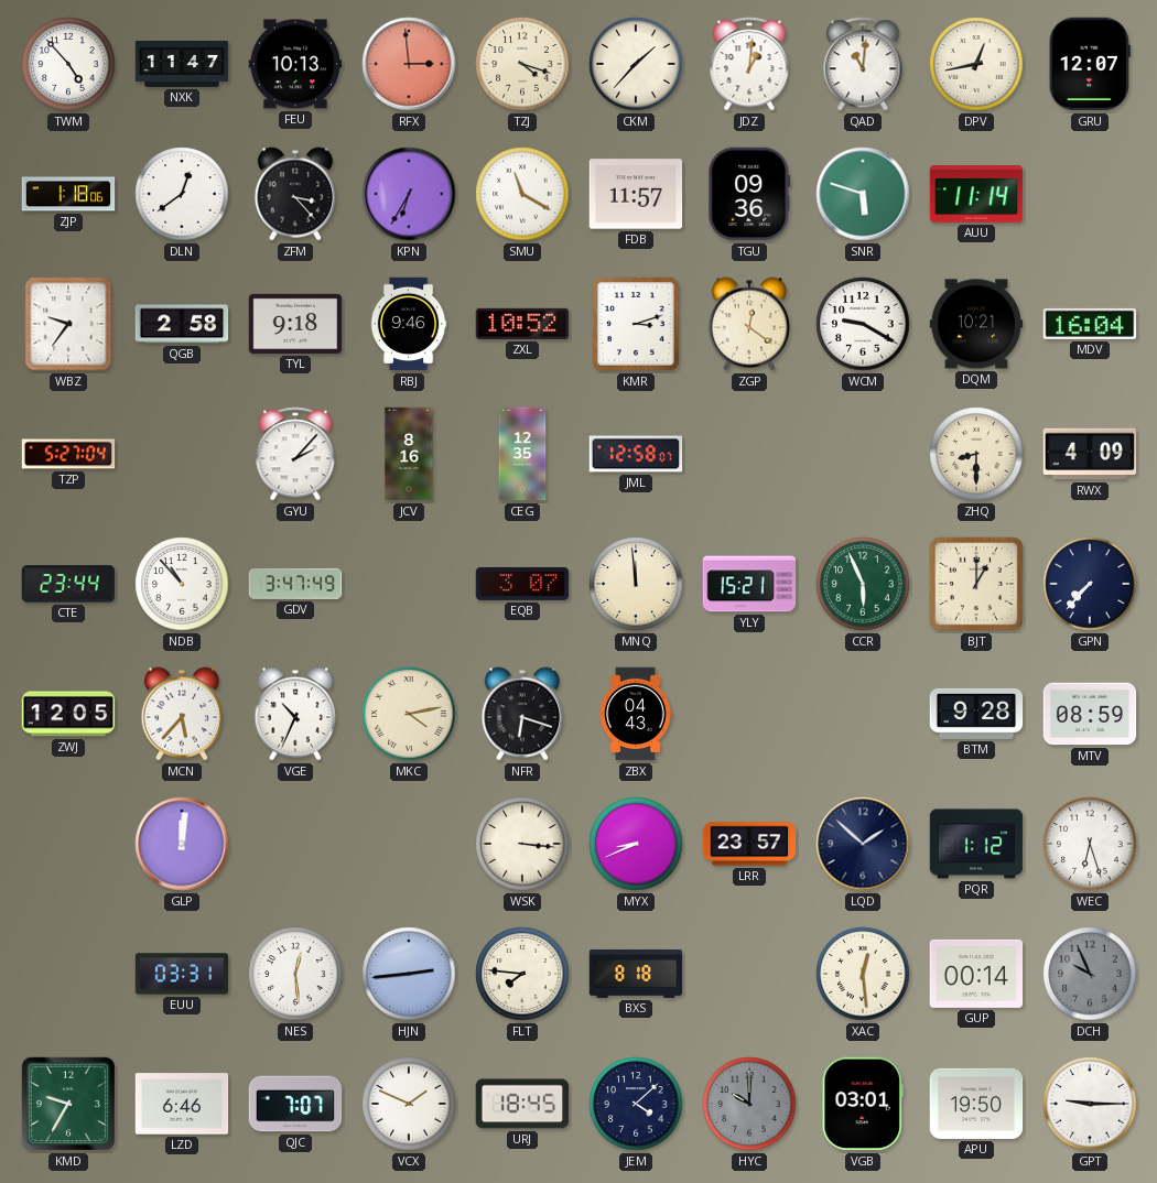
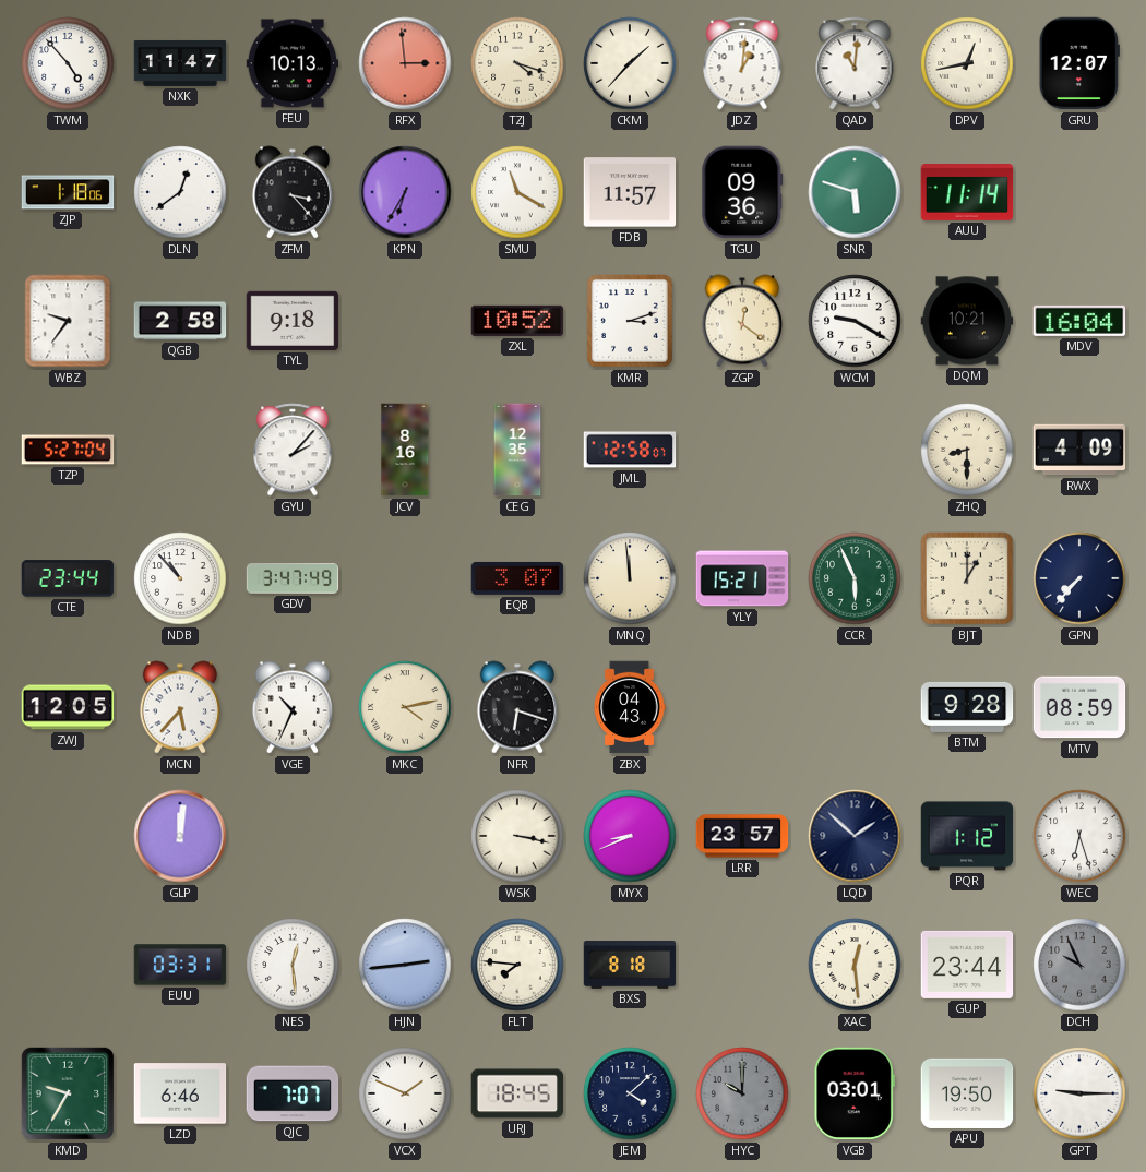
RBJ: 9:46 -> none
WSK: 3:16 -> 3:17
GUP: 00:14 -> 23:44
